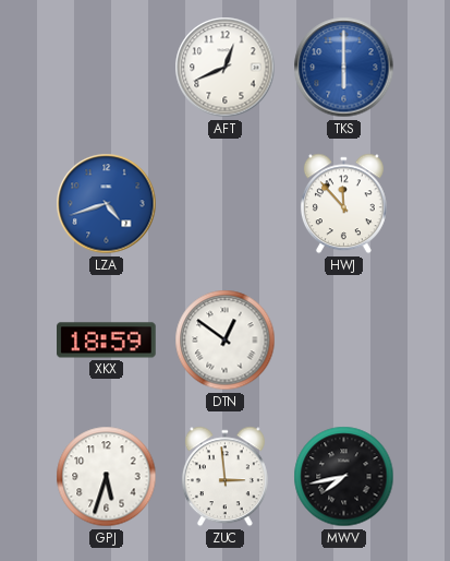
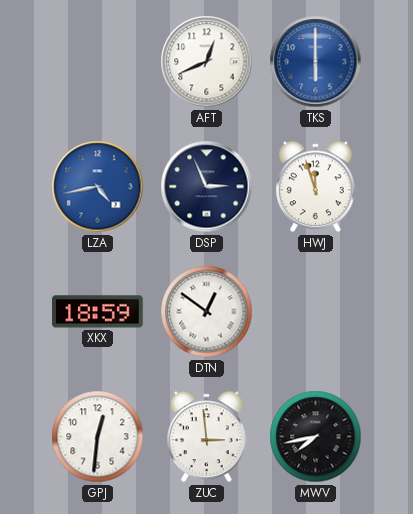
LZA: 4:42 -> 4:43
DSP: none -> 2:56
HWJ: 11:53 -> 11:57
GPJ: 5:33 -> 12:31
